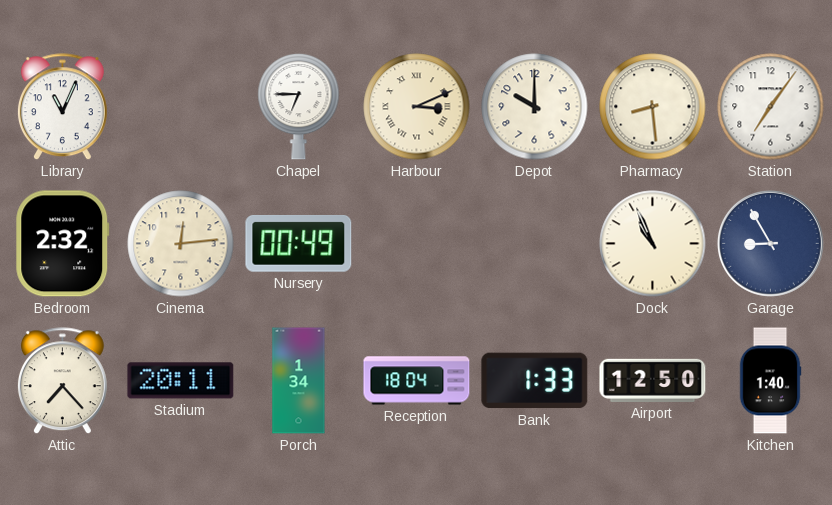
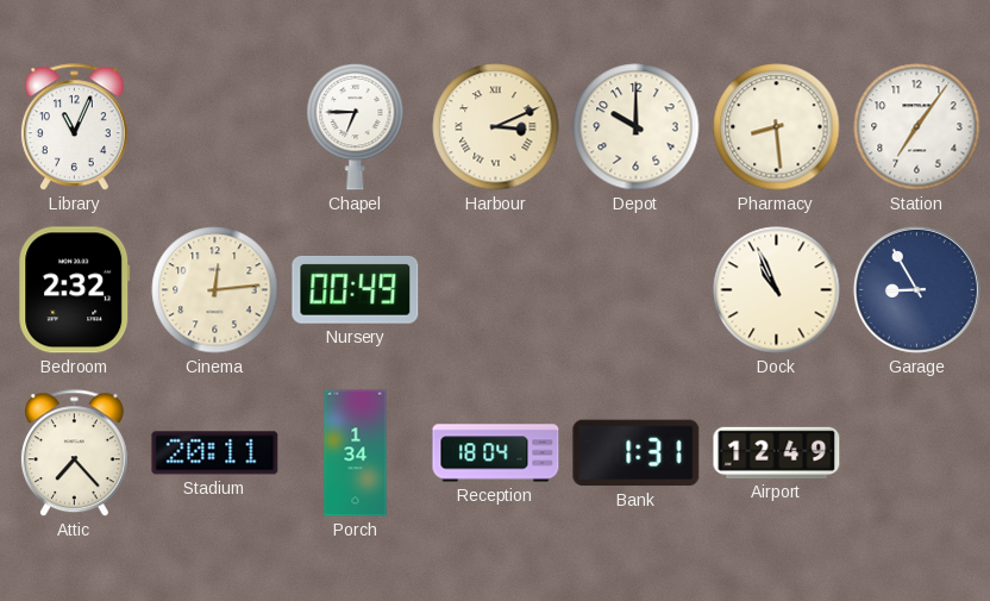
Bank: 1:33 -> 1:31
Airport: 12:50 -> 12:49
Kitchen: 1:40 -> none
